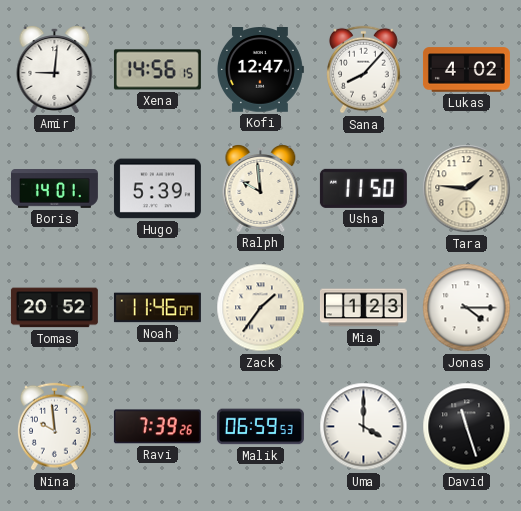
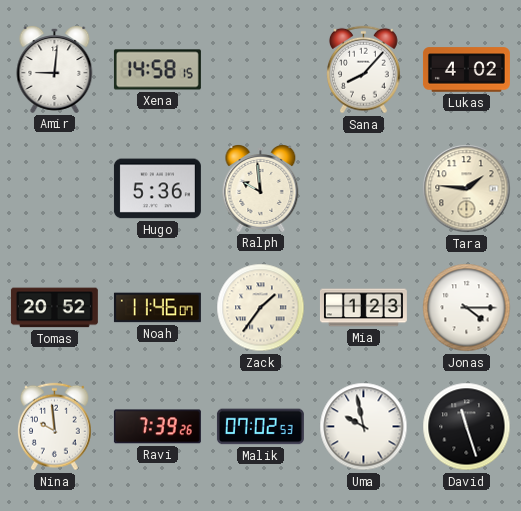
Xena: 14:56 -> 14:58
Kofi: 12:47 -> none
Boris: 14:01 -> none
Hugo: 5:39 -> 5:36
Usha: 11:50 -> none
Malik: 06:59 -> 07:02
Uma: 4:00 -> 9:58
